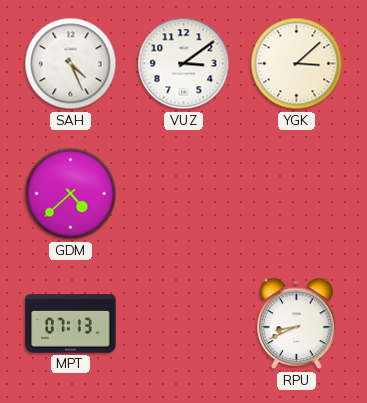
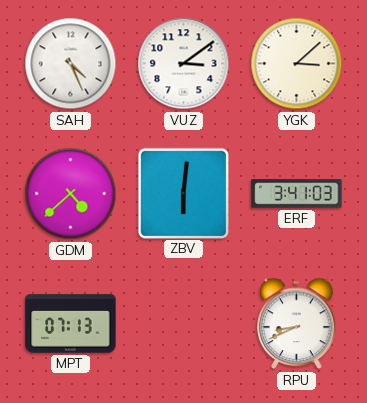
ZBV: none -> 6:01
ERF: none -> 3:41
